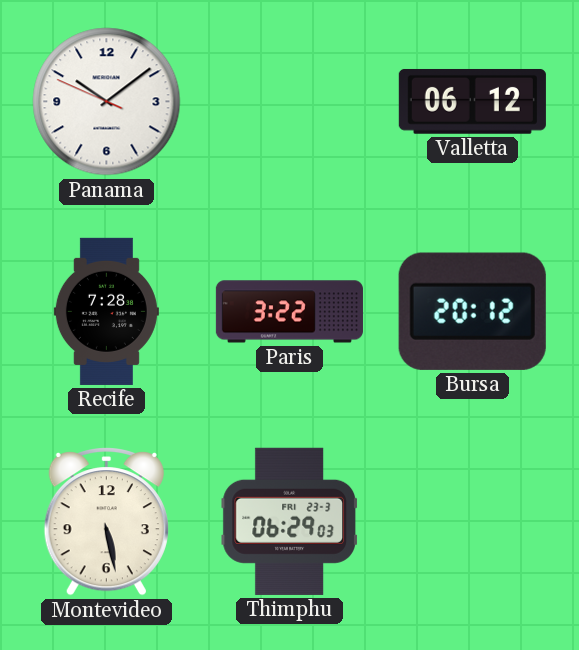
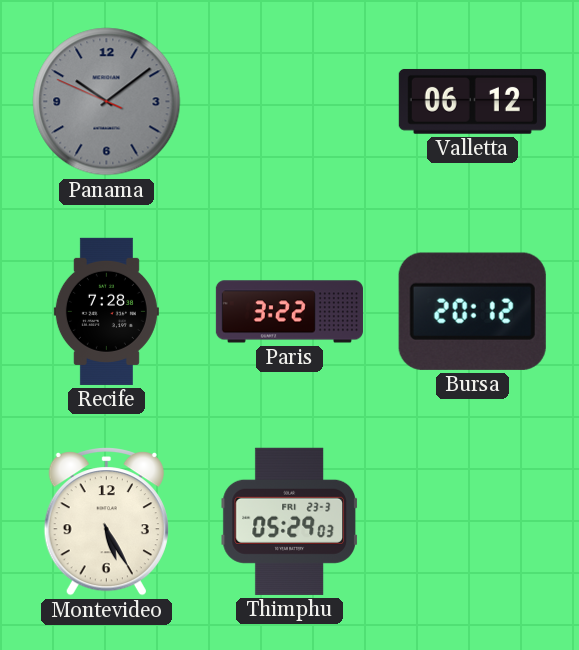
Panama dial: white -> grey
Montevideo: 5:28 -> 5:25
Thimphu: 06:29 -> 05:29
